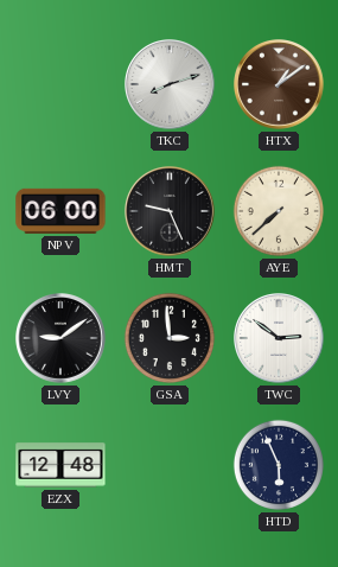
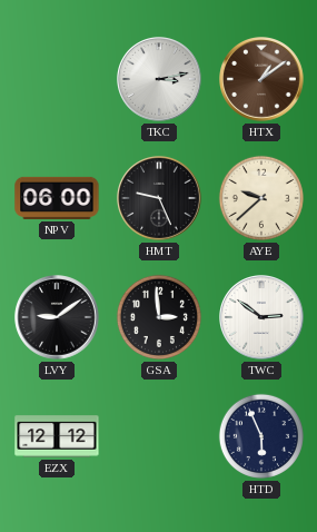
TKC: 8:12 -> 3:13
AYE: 7:38 -> 9:38
EZX: 12:48 -> 12:12
